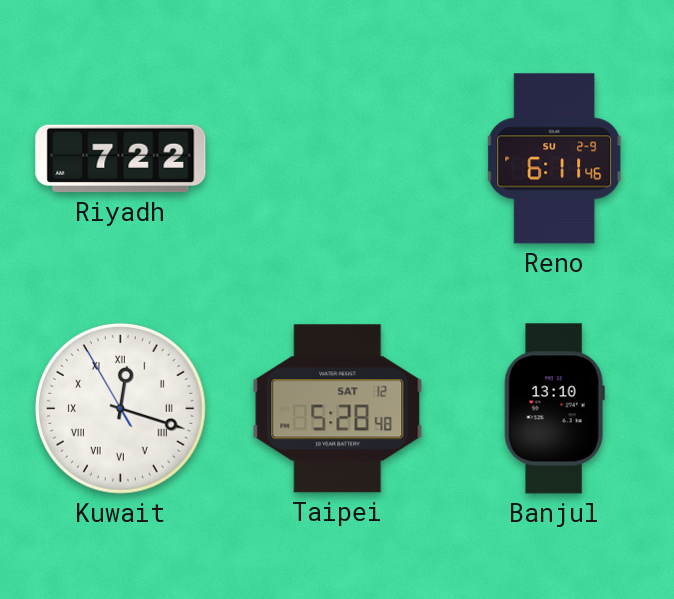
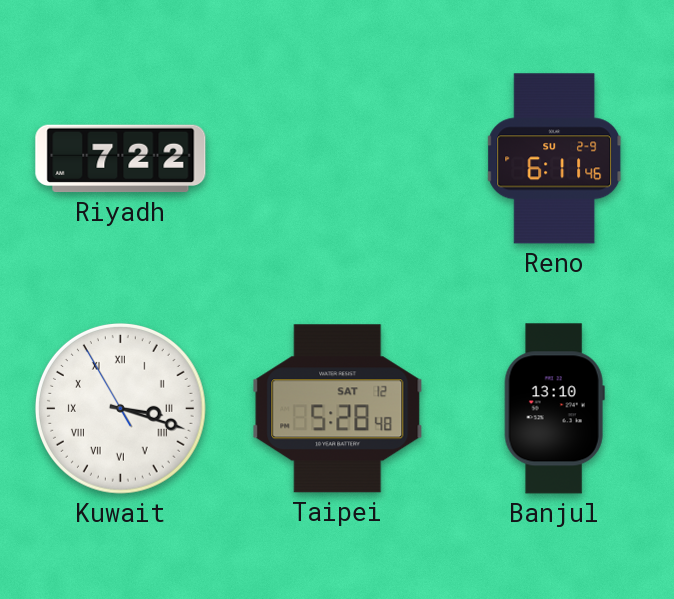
Kuwait: 12:17 -> 3:17
